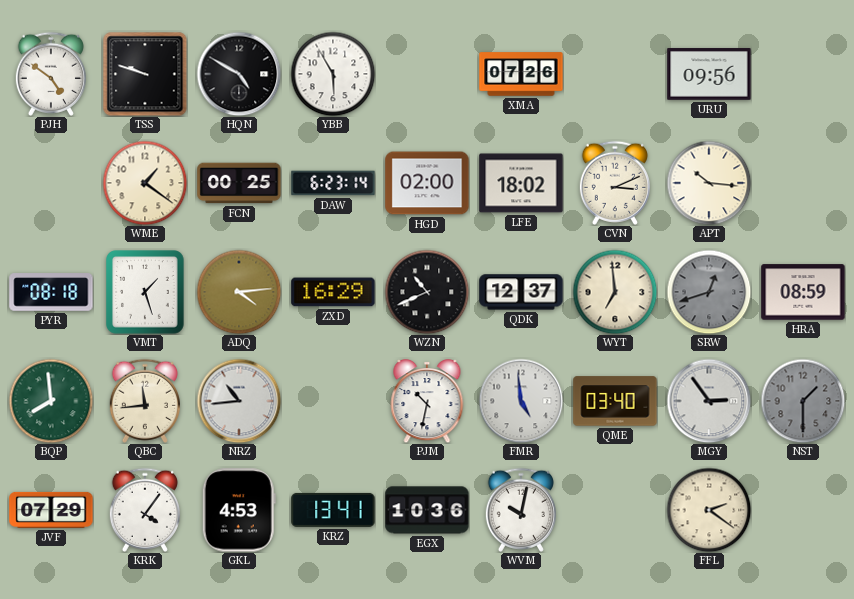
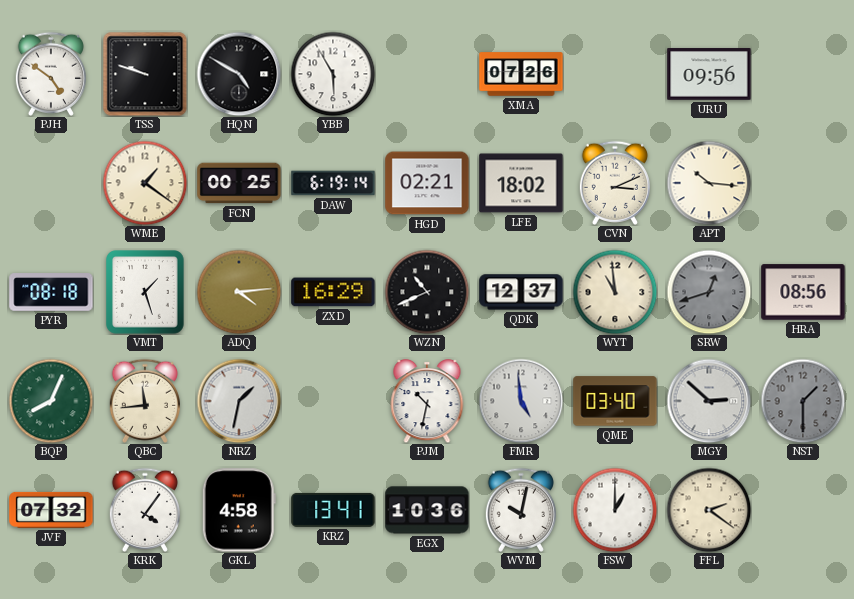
DAW: 6:23 -> 6:19
HGD: 02:00 -> 02:21
WYT: 6:59 -> 10:59
HRA: 08:59 -> 08:56
BQP: 7:59 -> 8:04
NRZ: 10:44 -> 1:32
MGY: 2:54 -> 2:52
JVF: 07:29 -> 07:32
GKL: 4:53 -> 4:58
FSW: none -> 1:00
